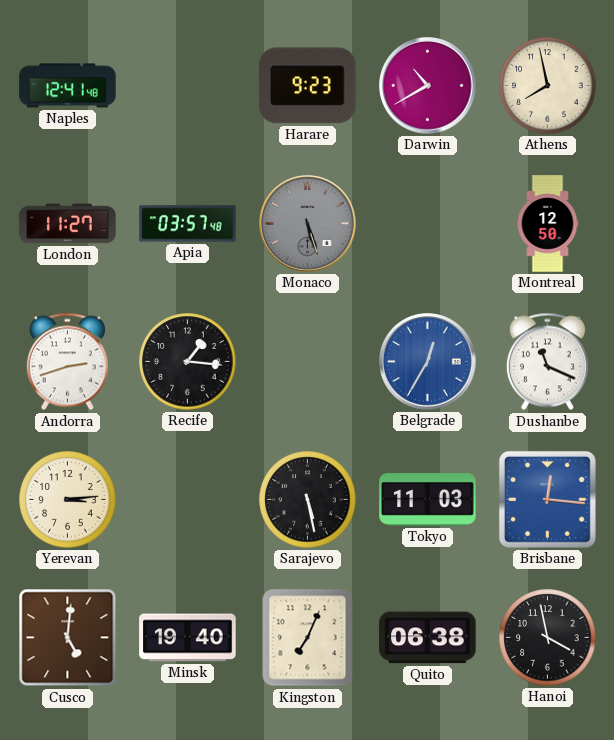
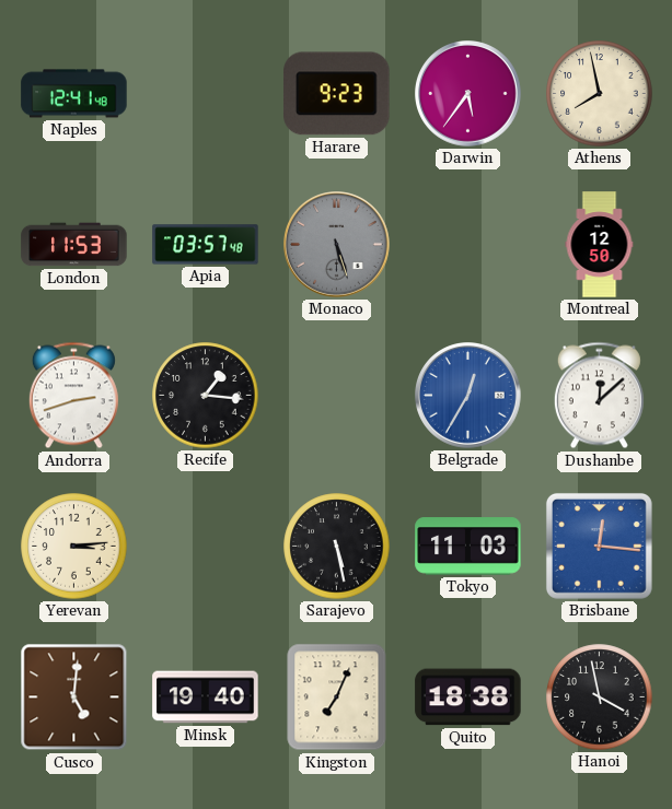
Darwin: 10:40 -> 5:36
London: 11:27 -> 11:53
Dushanbe: 11:19 -> 12:08
Quito: 06:38 -> 18:38
